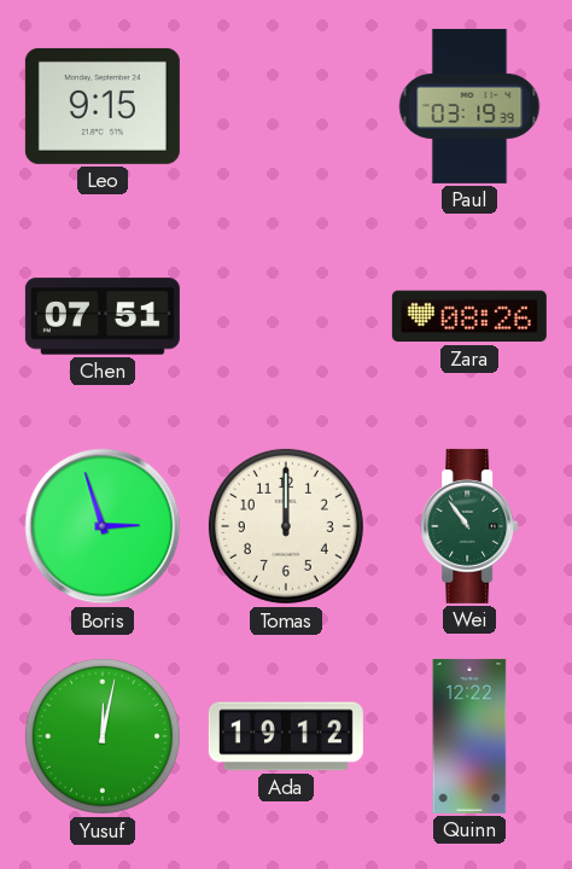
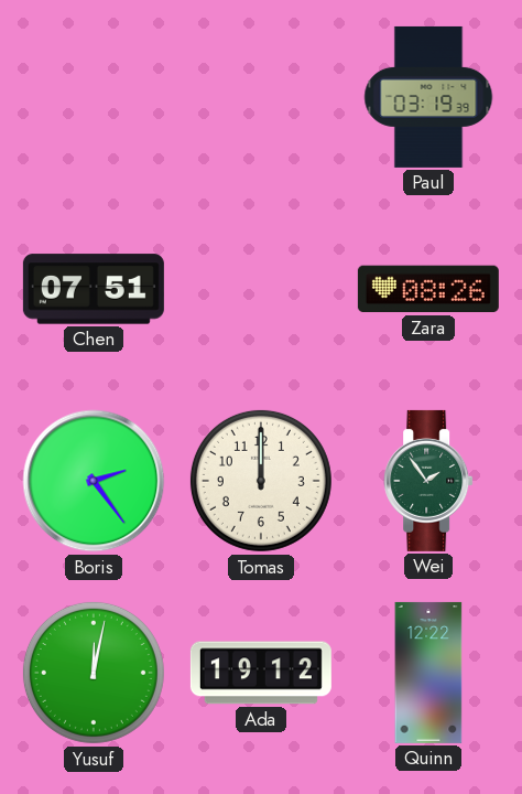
Leo: 9:15 -> none
Boris: 2:57 -> 2:24
Wei: 10:54 -> 1:54
